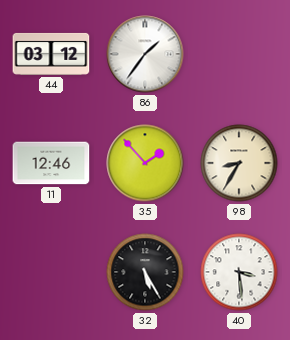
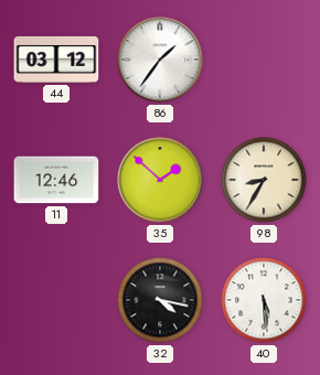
35: 1:53 -> 1:52
32: 5:25 -> 4:17
40: 3:29 -> 5:29
